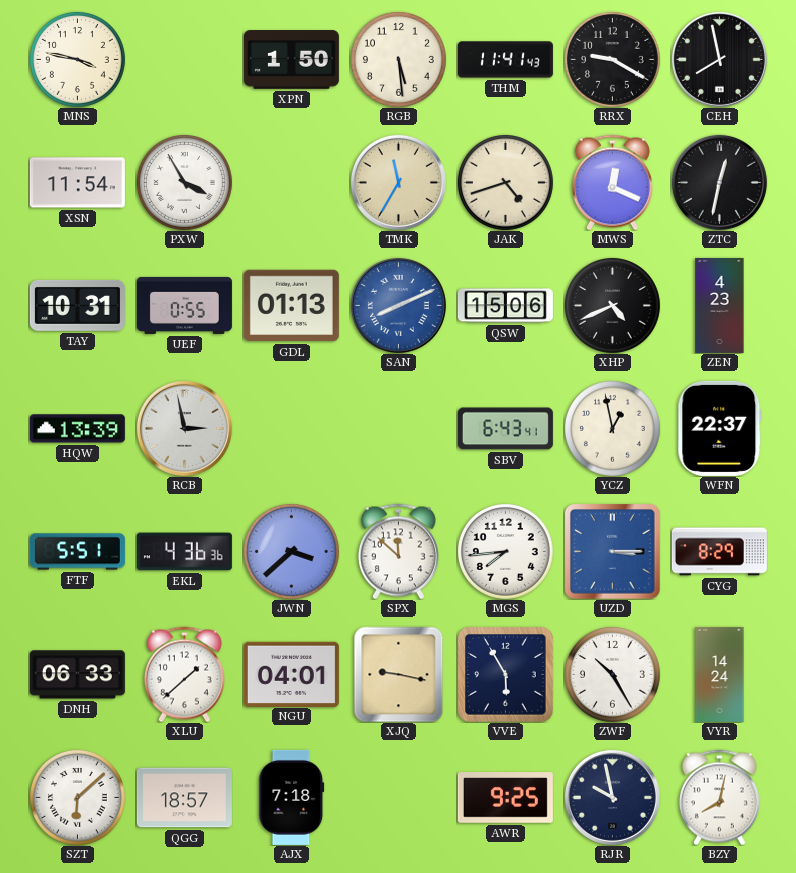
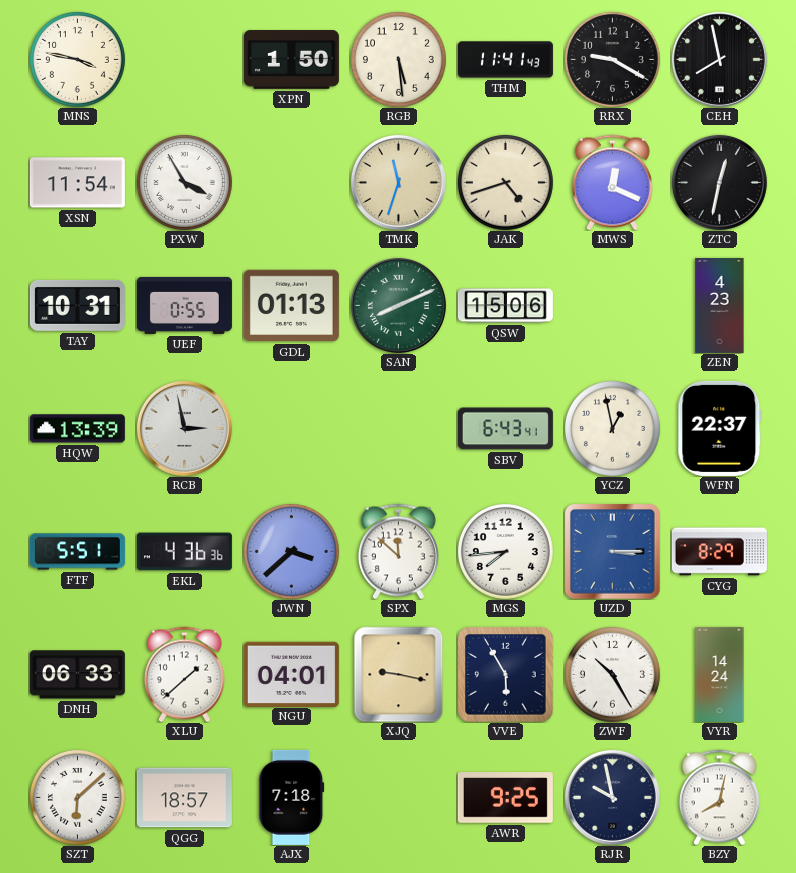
TMK: 11:35 -> 11:33
SAN dial: blue -> green
XHP: 4:41 -> none
